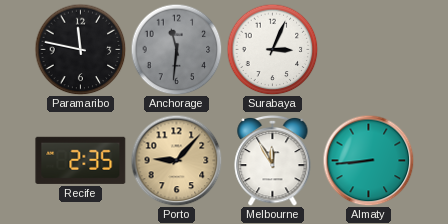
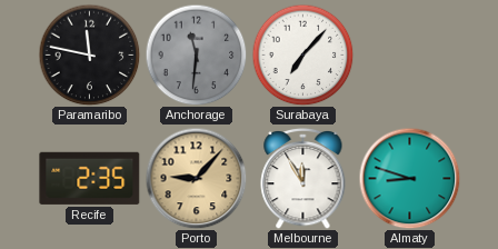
Surabaya: 3:04 -> 7:07
Almaty: 8:44 -> 8:48
